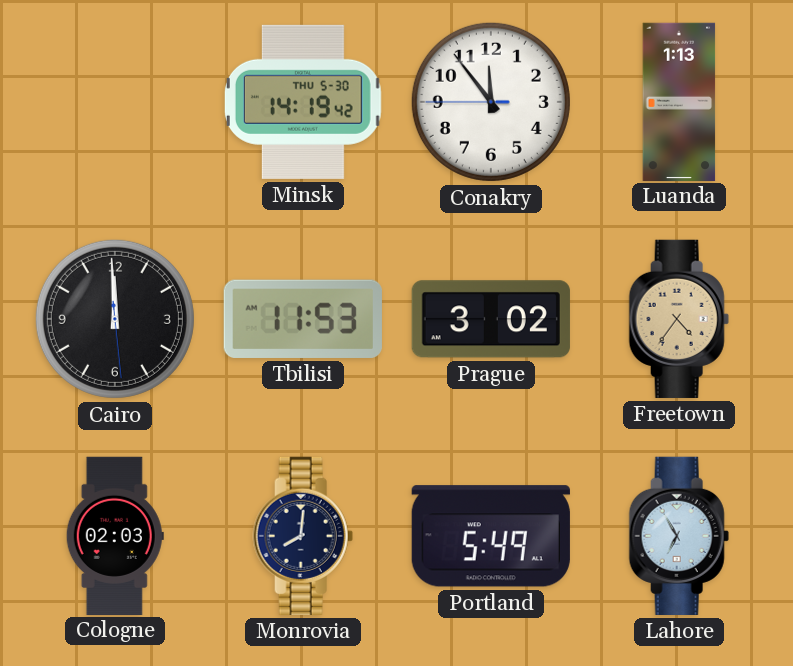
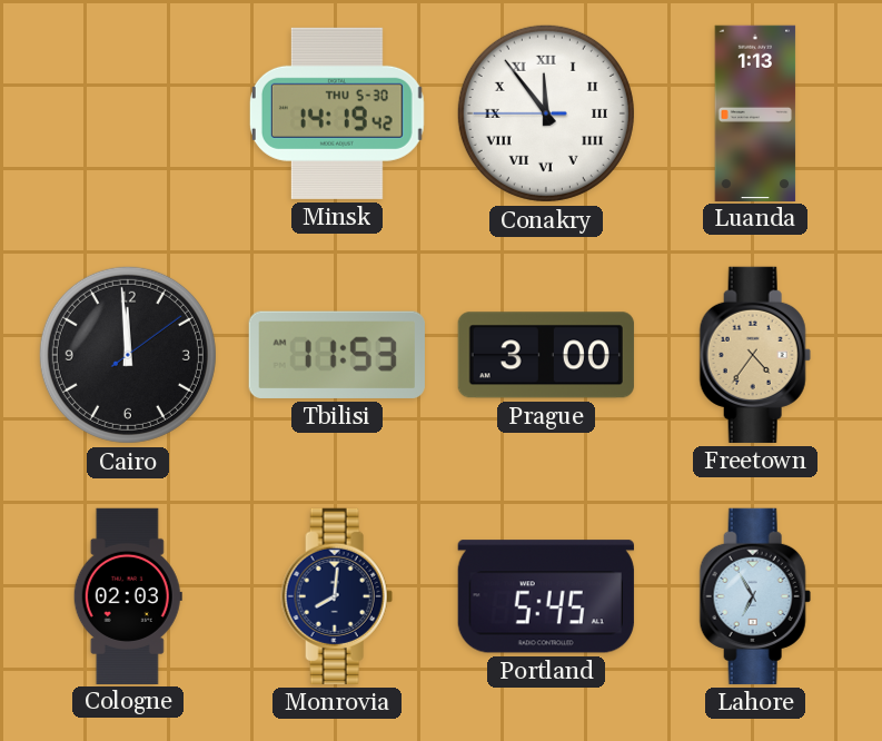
Conakry numerals: Arabic -> Roman
Cairo: 11:59:29 -> 11:59:09
Prague: 3:02 -> 3:00
Portland: 5:49 -> 5:45
